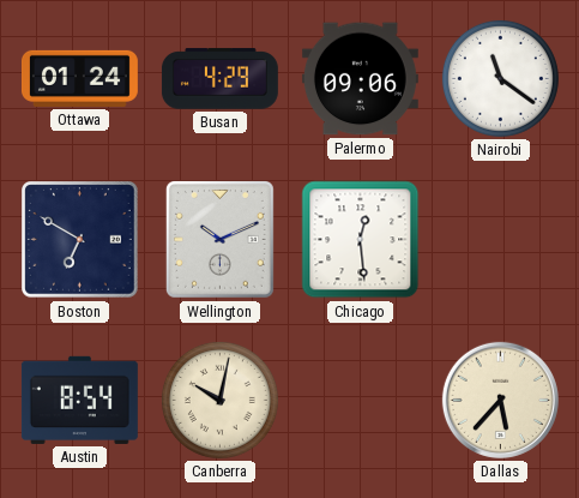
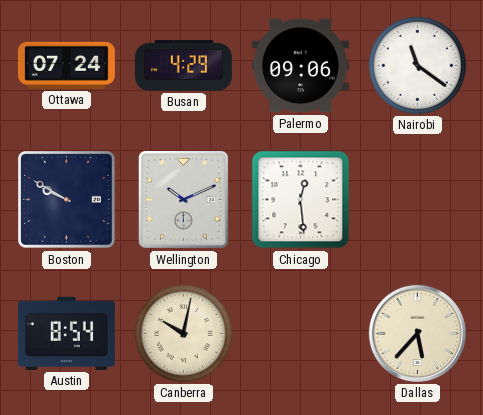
Ottawa: 01:24 -> 07:24
Boston: 6:50 -> 9:50
